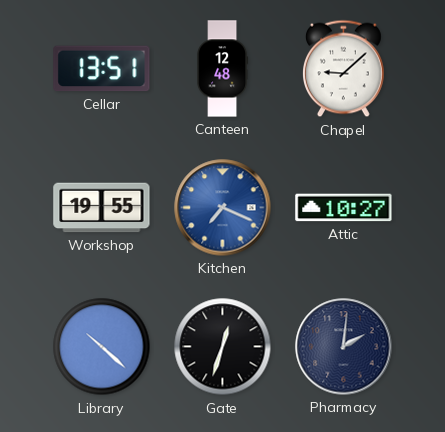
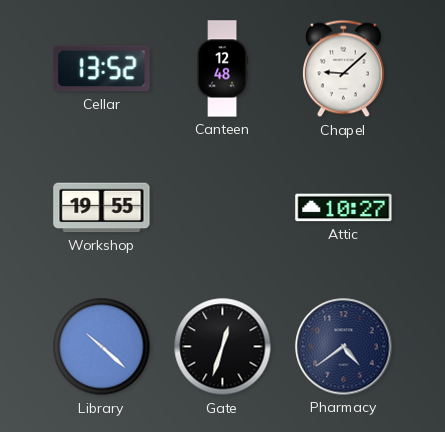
Cellar: 13:51 -> 13:52
Kitchen: 7:19 -> none
Pharmacy: 2:01 -> 4:39
